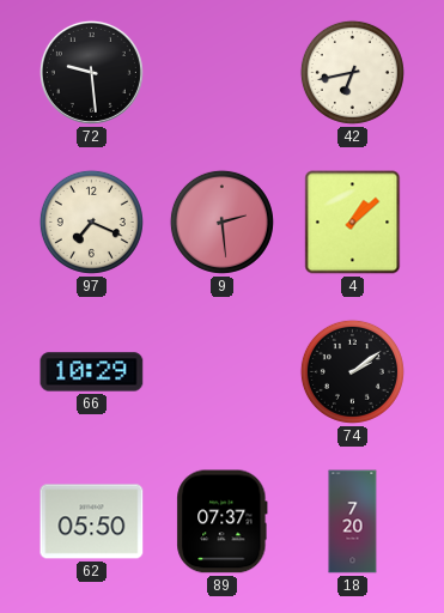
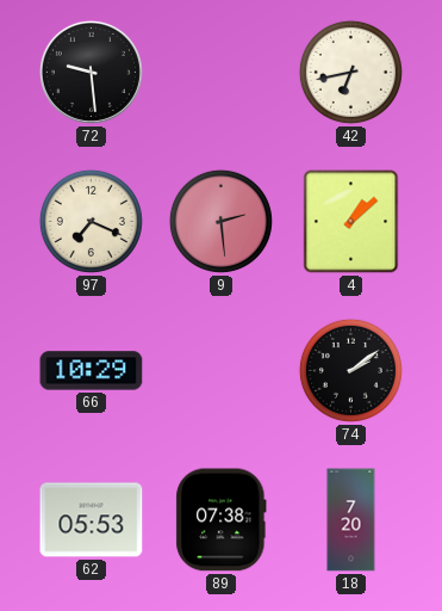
62: 05:50 -> 05:53
89: 07:37 -> 07:38
